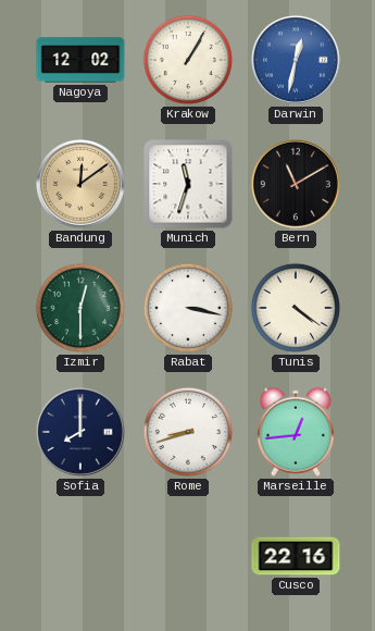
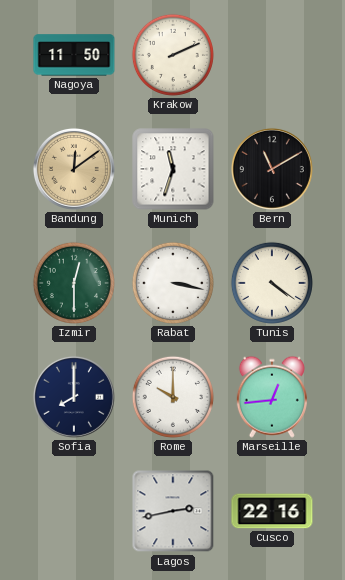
Nagoya: 12:02 -> 11:50
Krakow: 1:05 -> 2:11
Darwin: 12:32 -> none
Rome: 8:42 -> 10:00
Lagos: none -> 2:43
